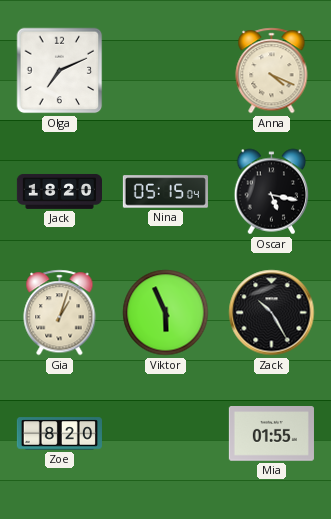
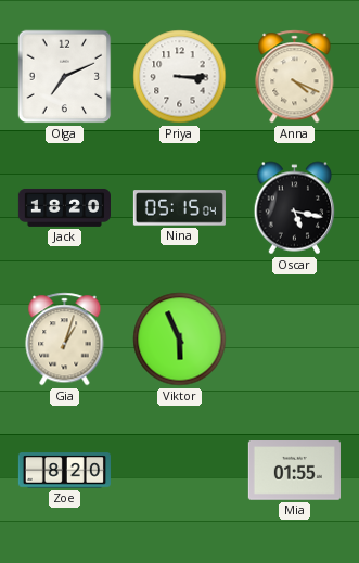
Priya: none -> 3:15
Zack: 10:25 -> none
